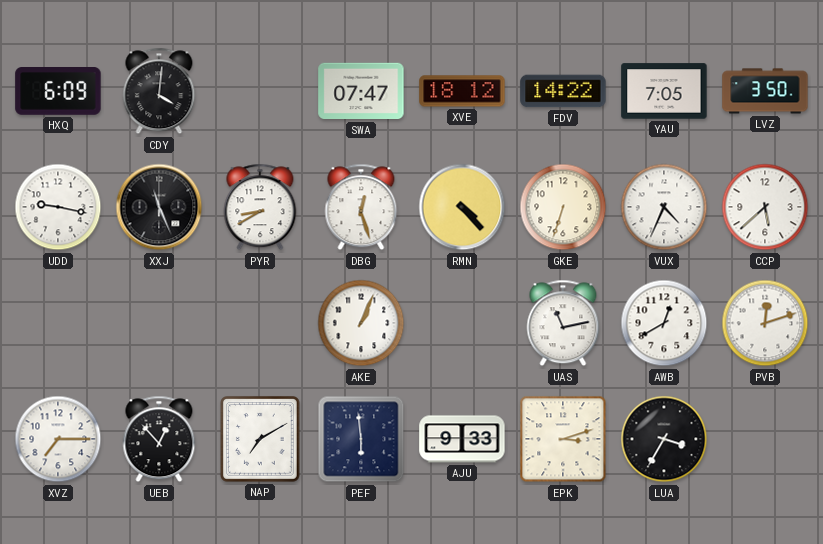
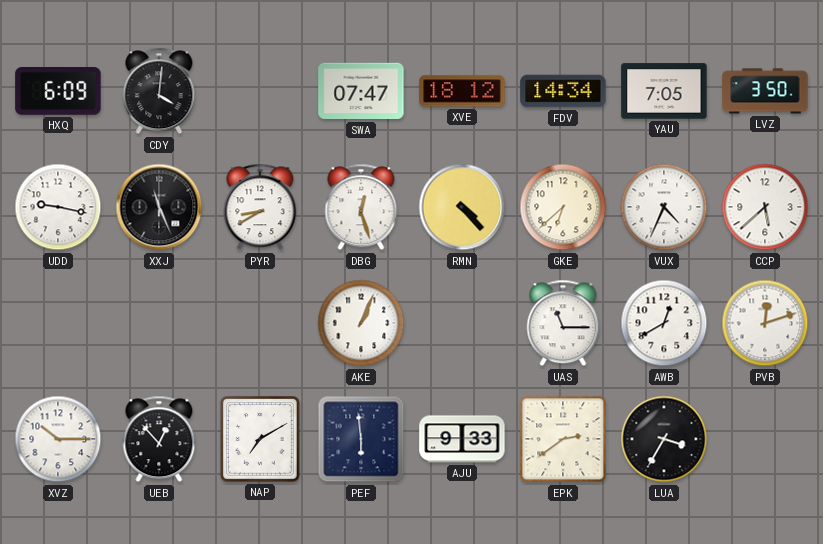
FDV: 14:22 -> 14:34
GKE: 6:33 -> 6:38
UAS: 11:13 -> 11:15
XVZ: 7:15 -> 10:15
EPK: 3:12 -> 2:39
